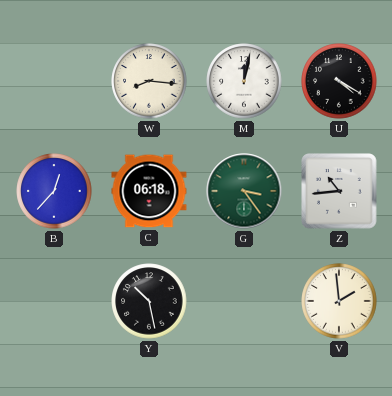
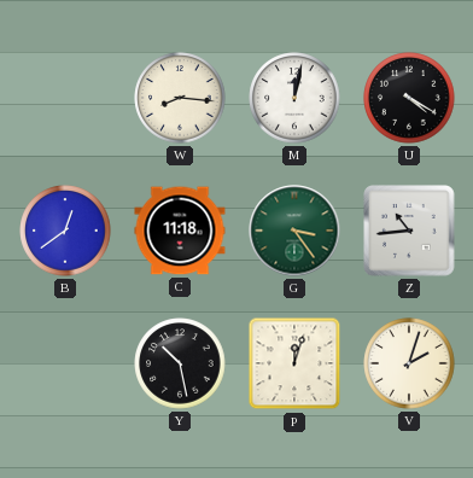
B: 12:37 -> 12:39
C: 06:18 -> 11:18
P: none -> 12:03
V: 1:59 -> 2:03
